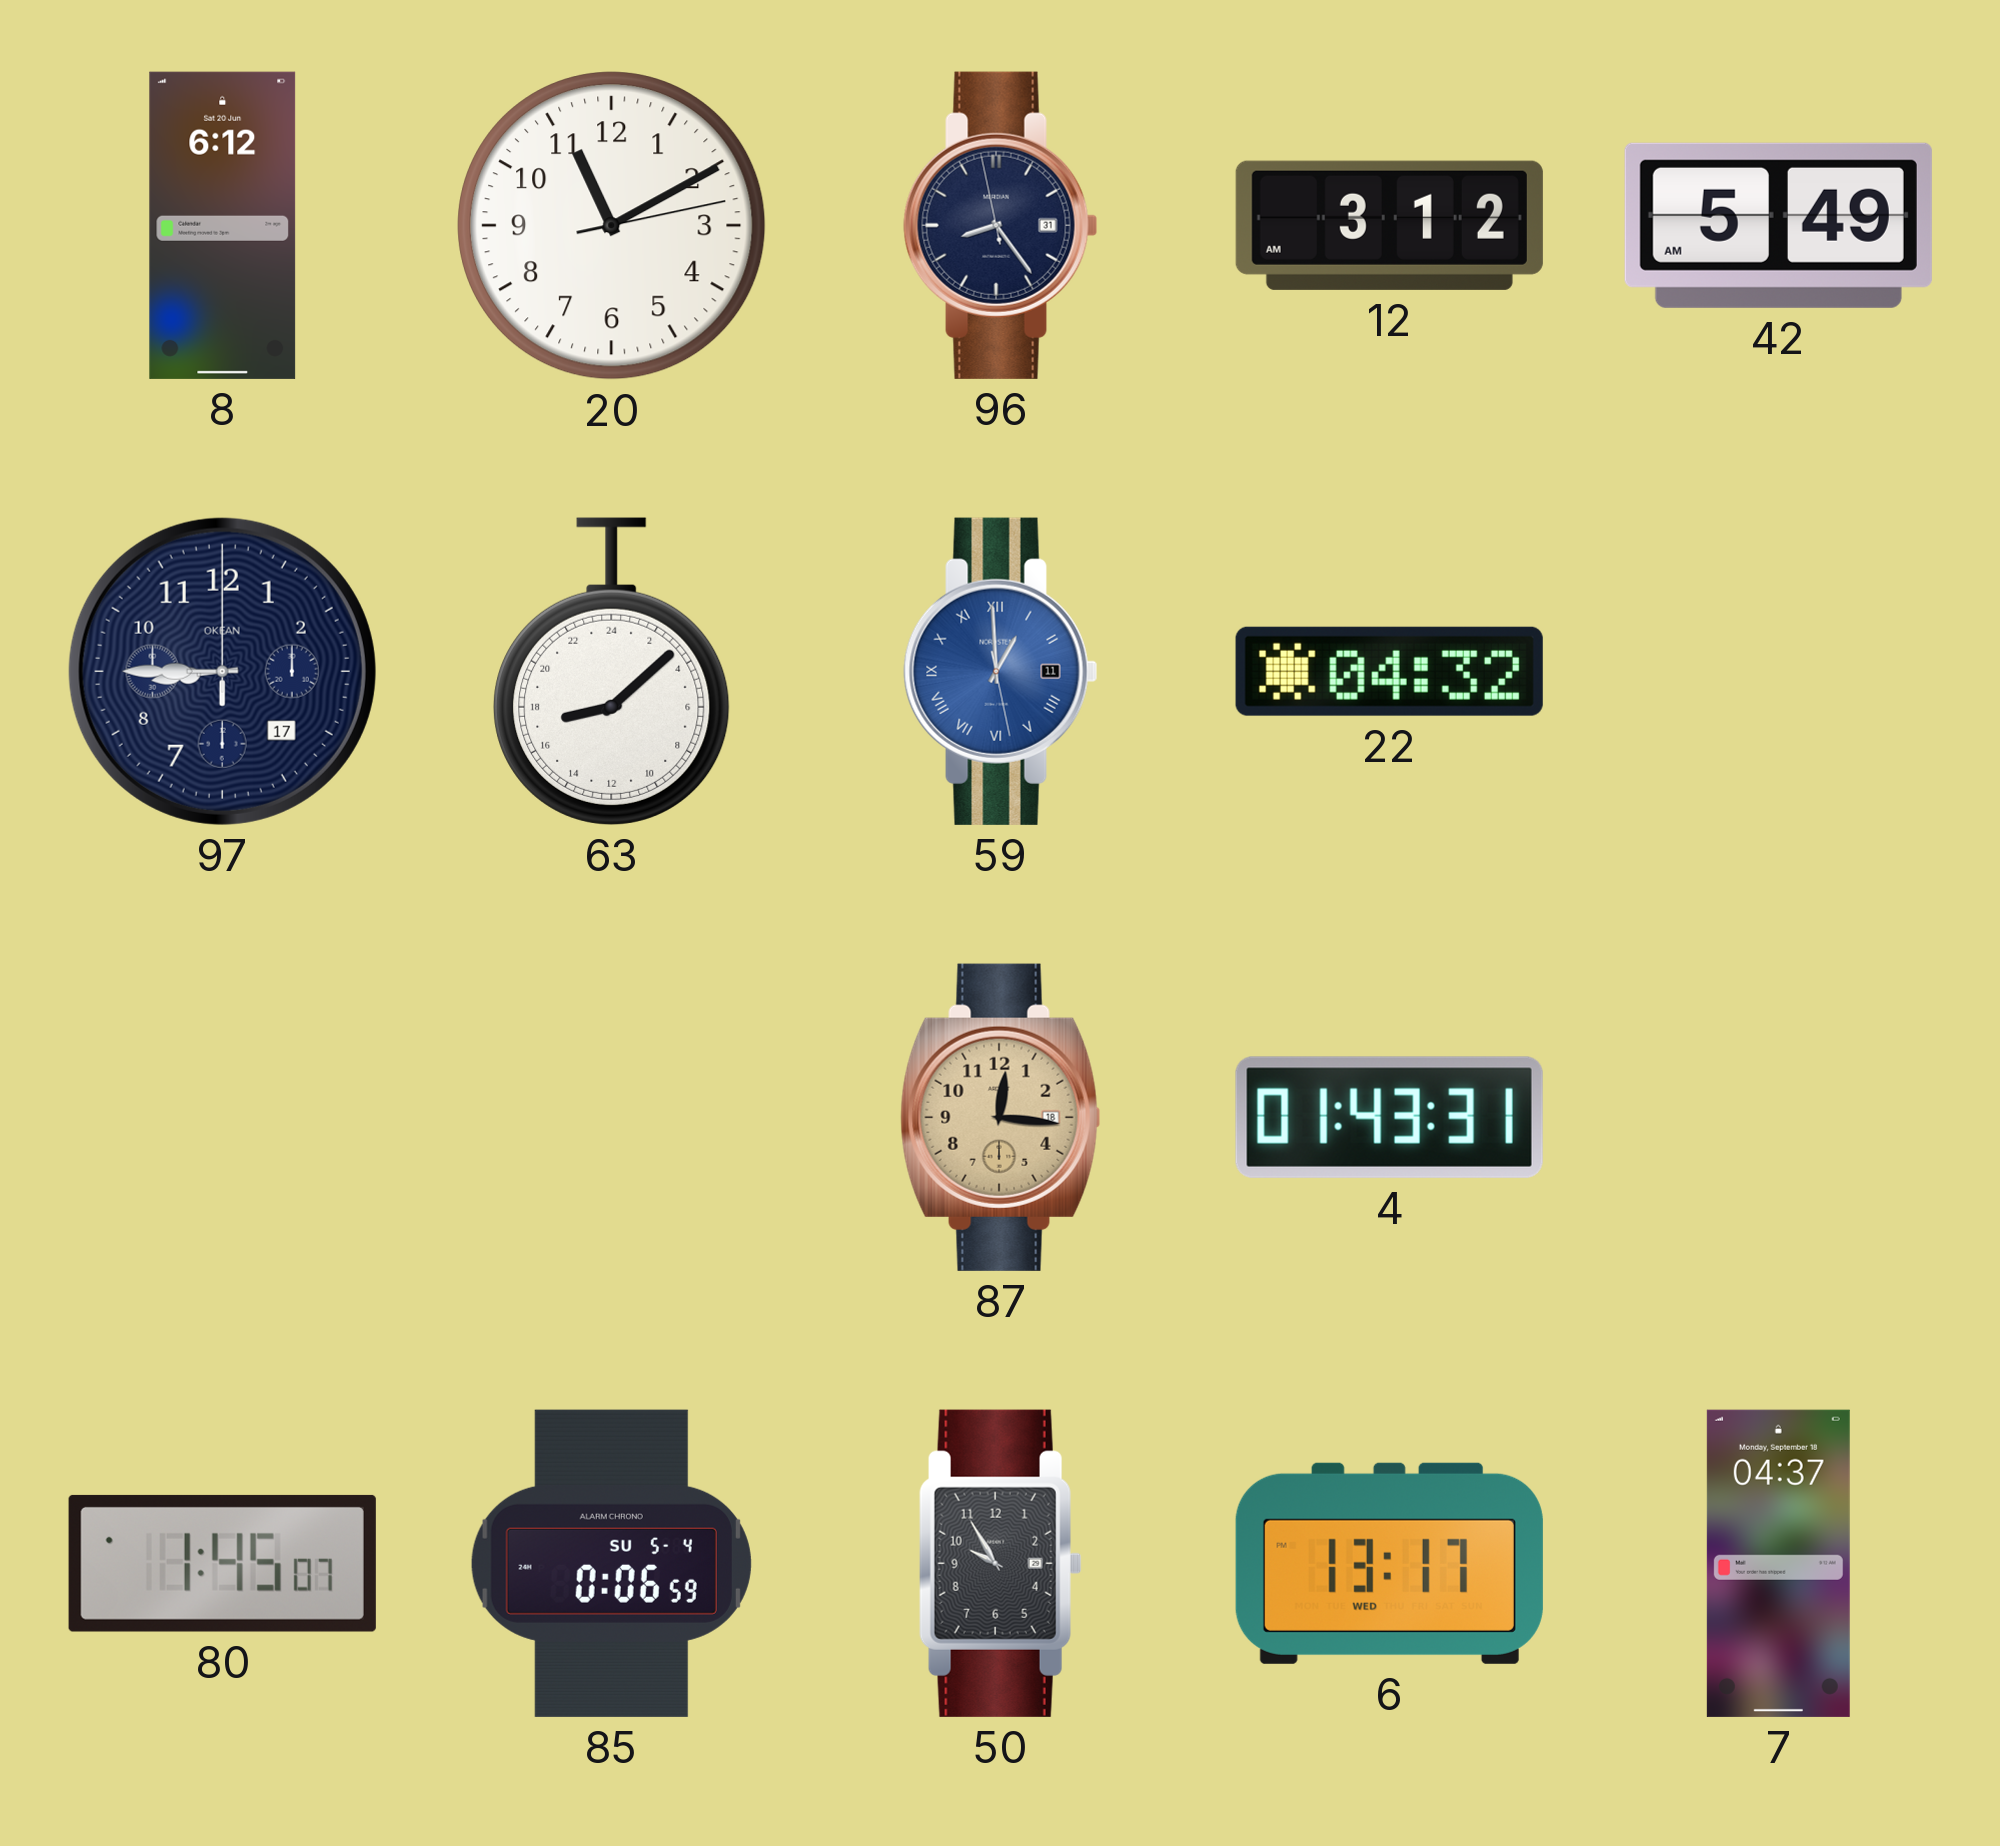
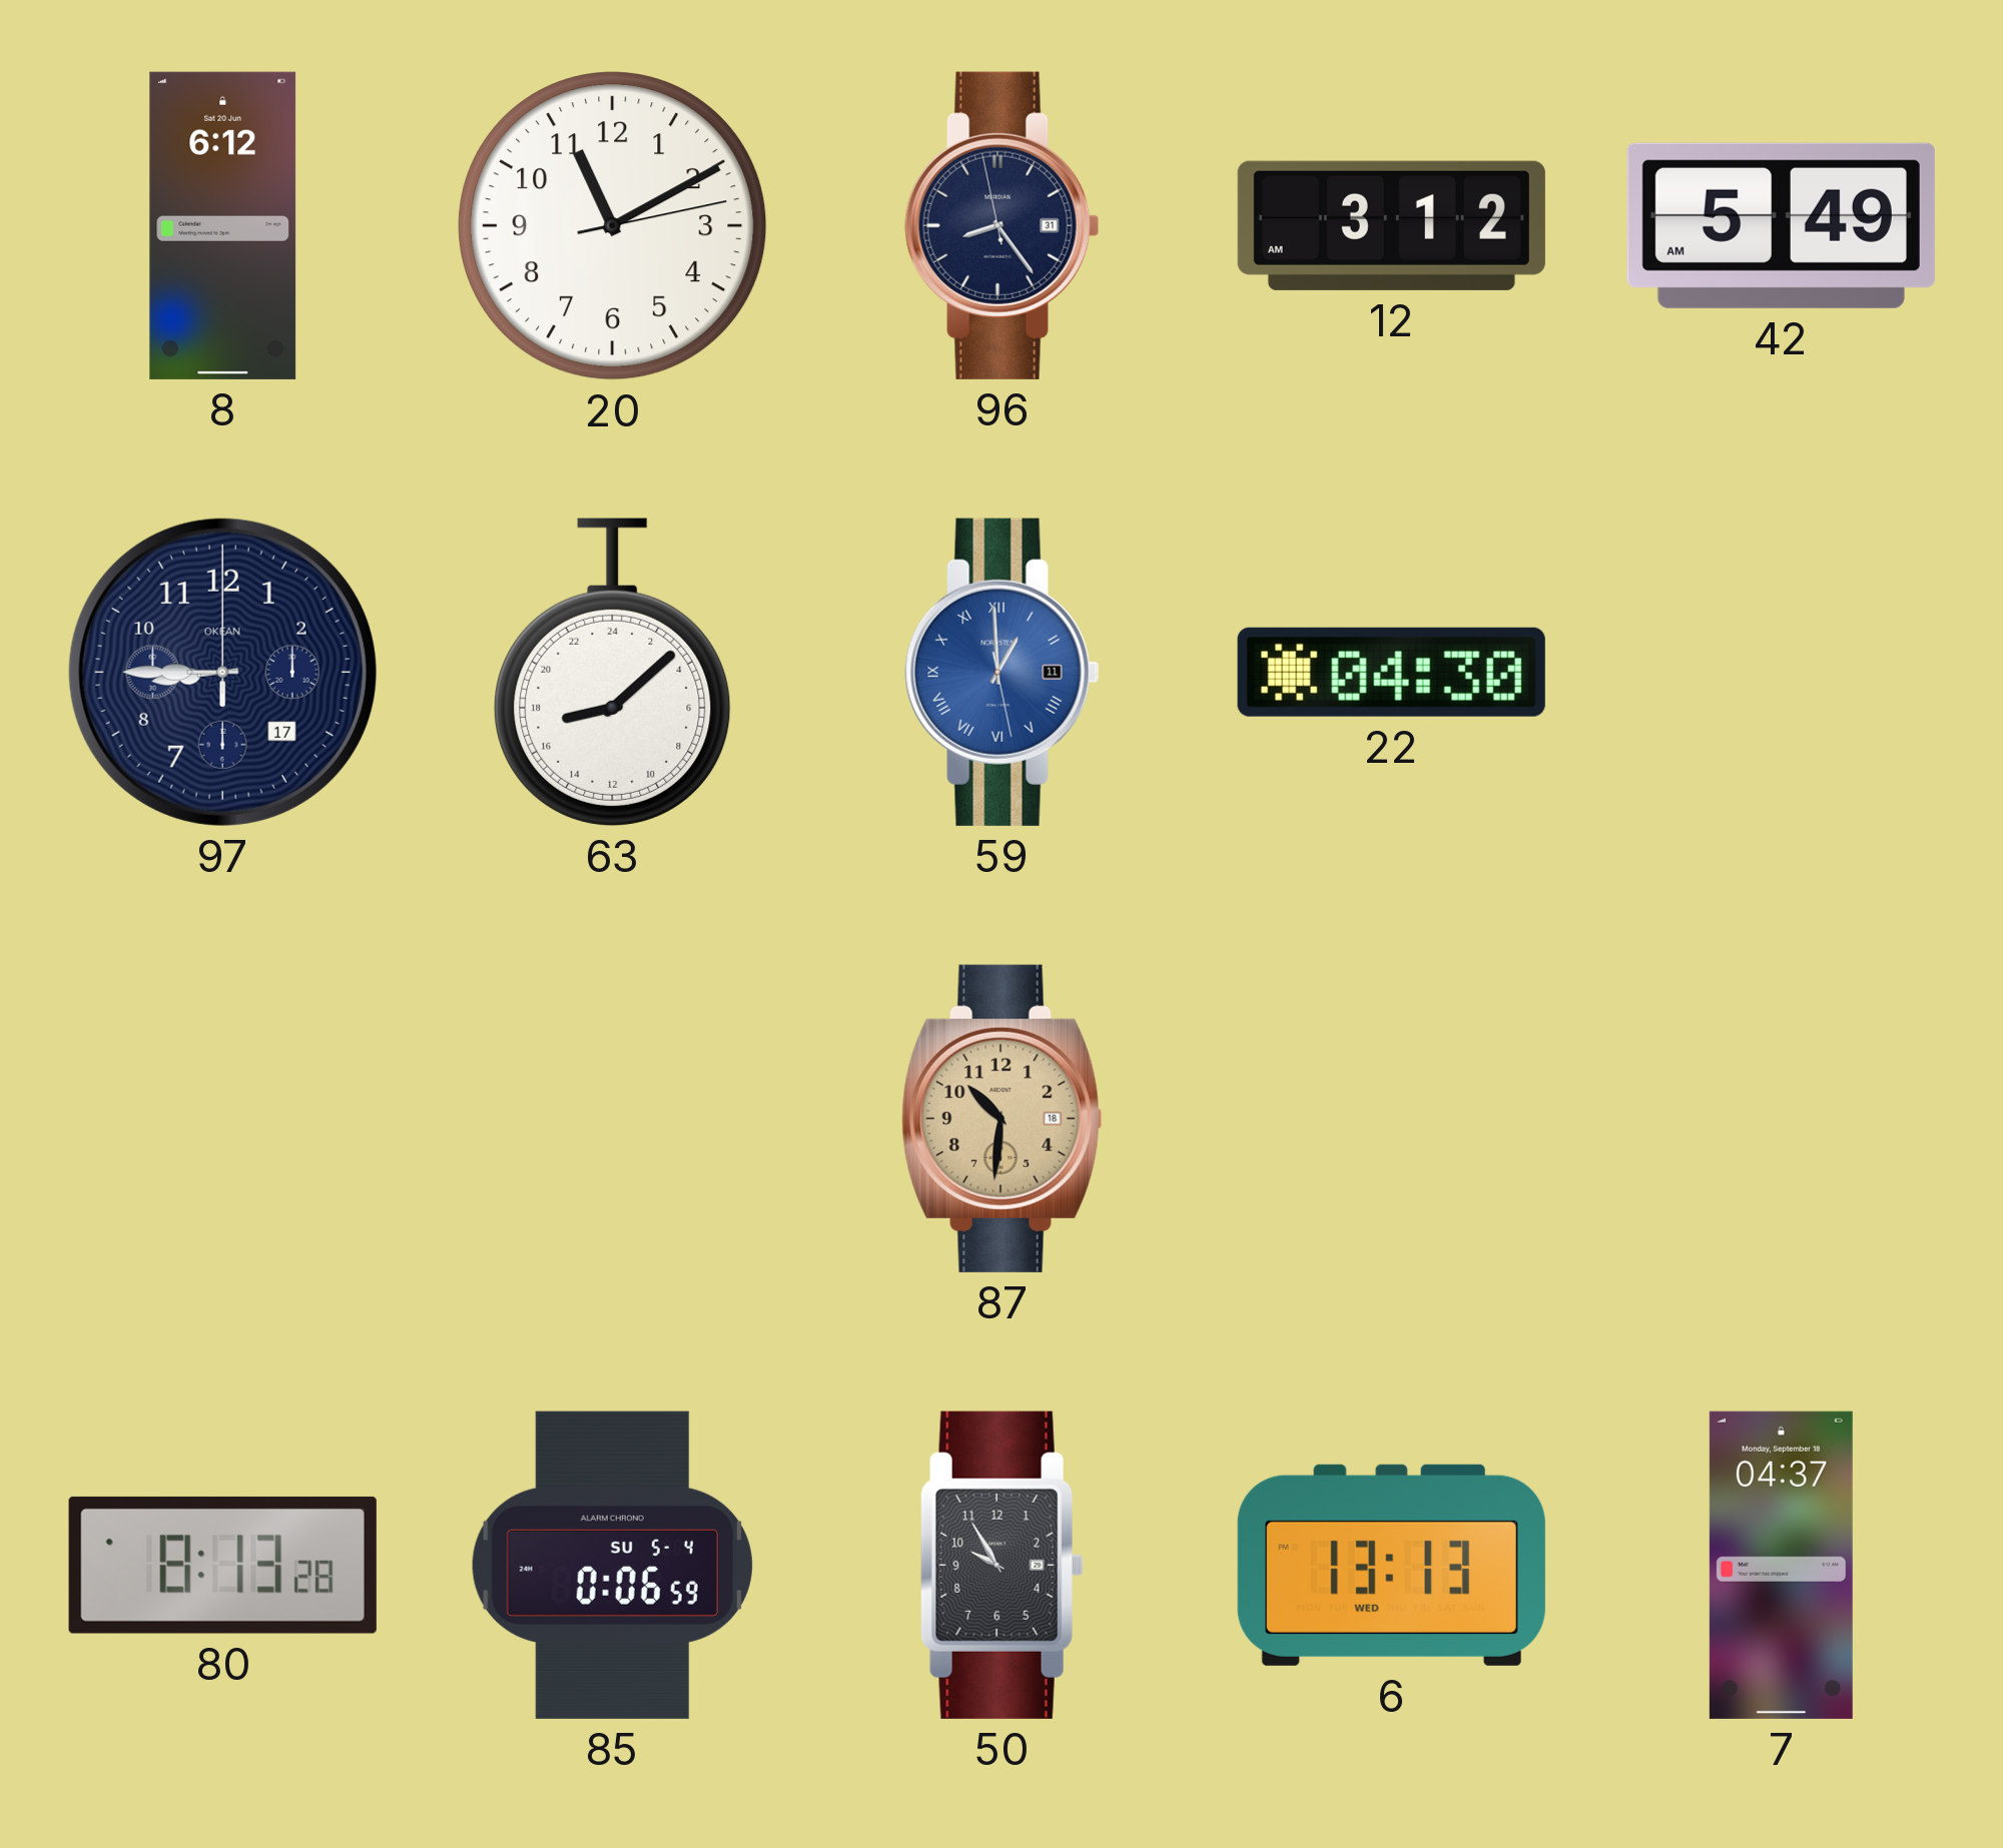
22: 04:32 -> 04:30
87: 12:16 -> 10:31
4: 01:43 -> none
80: 1:45 -> 8:13
6: 13:17 -> 13:13
